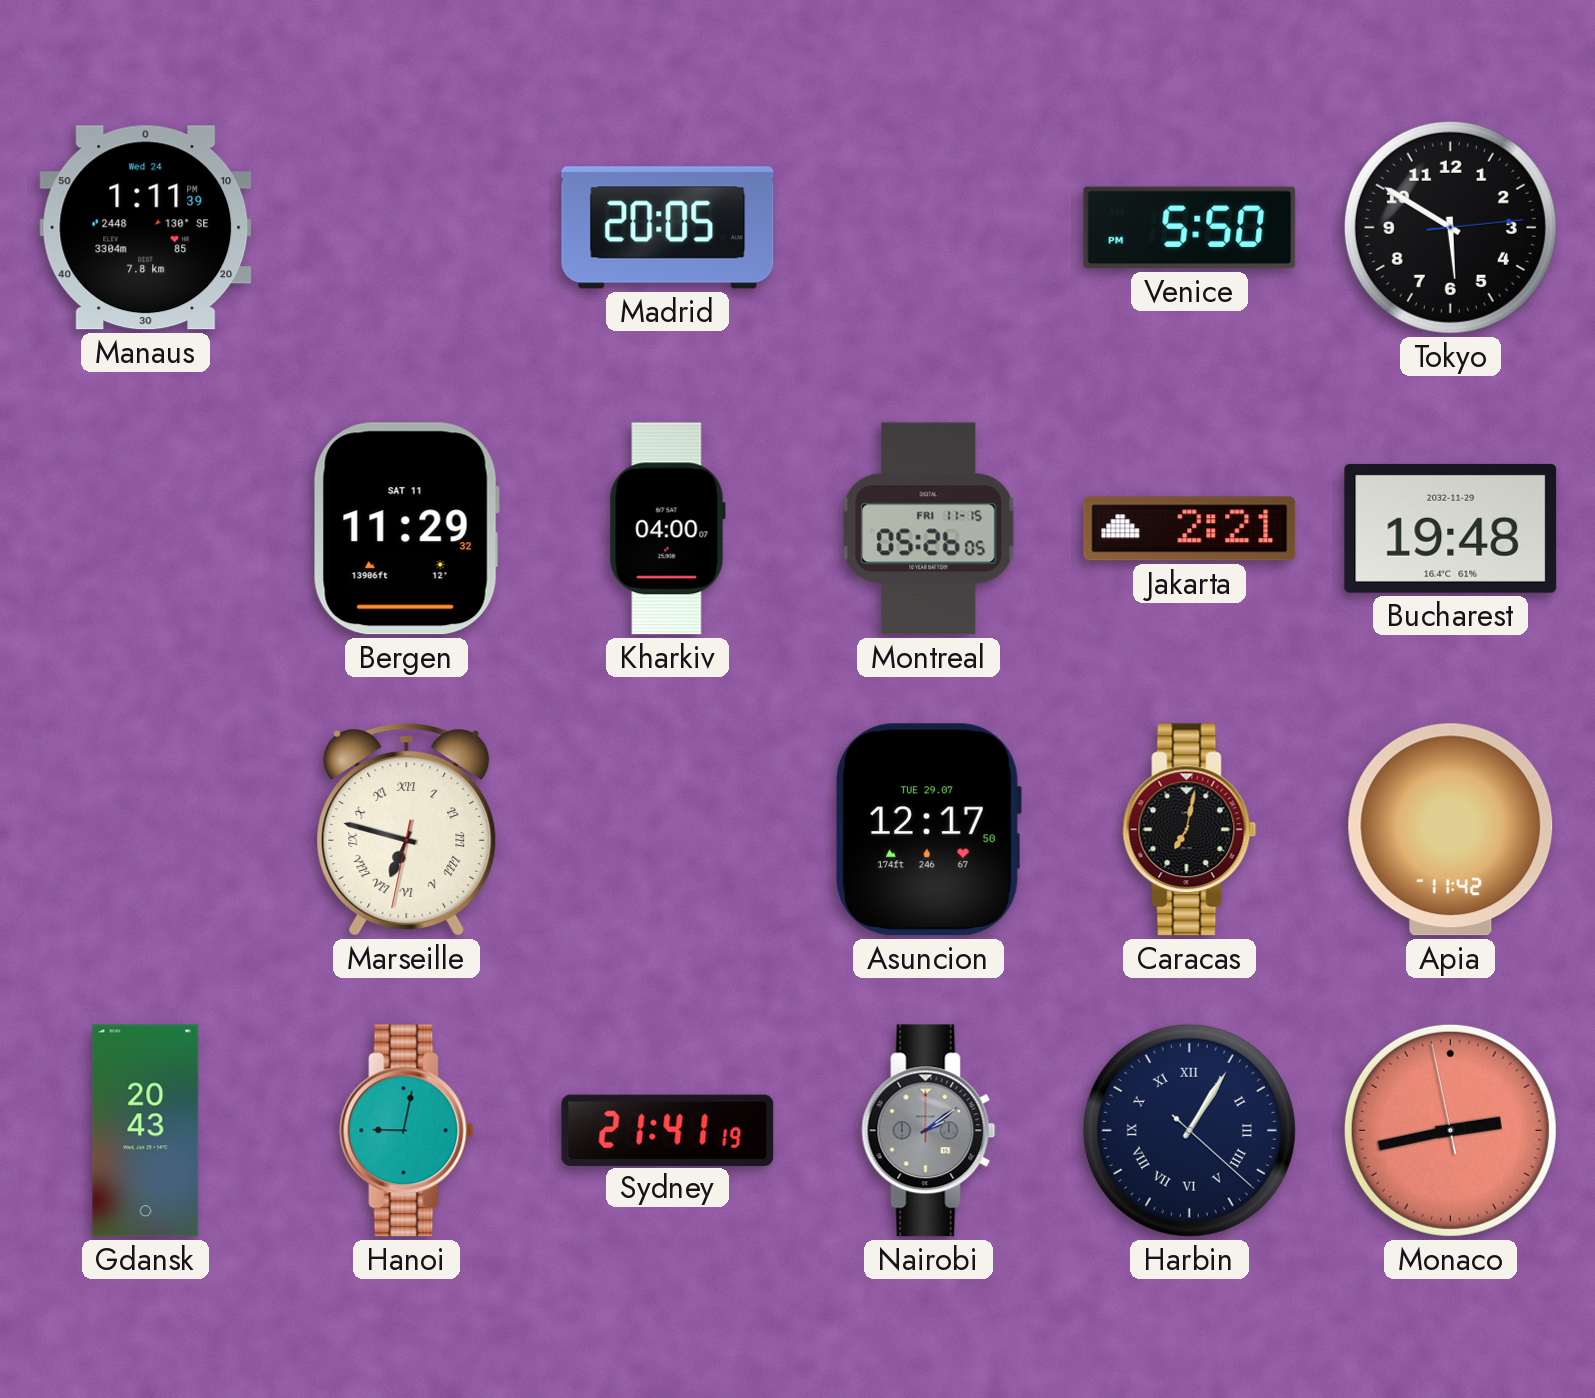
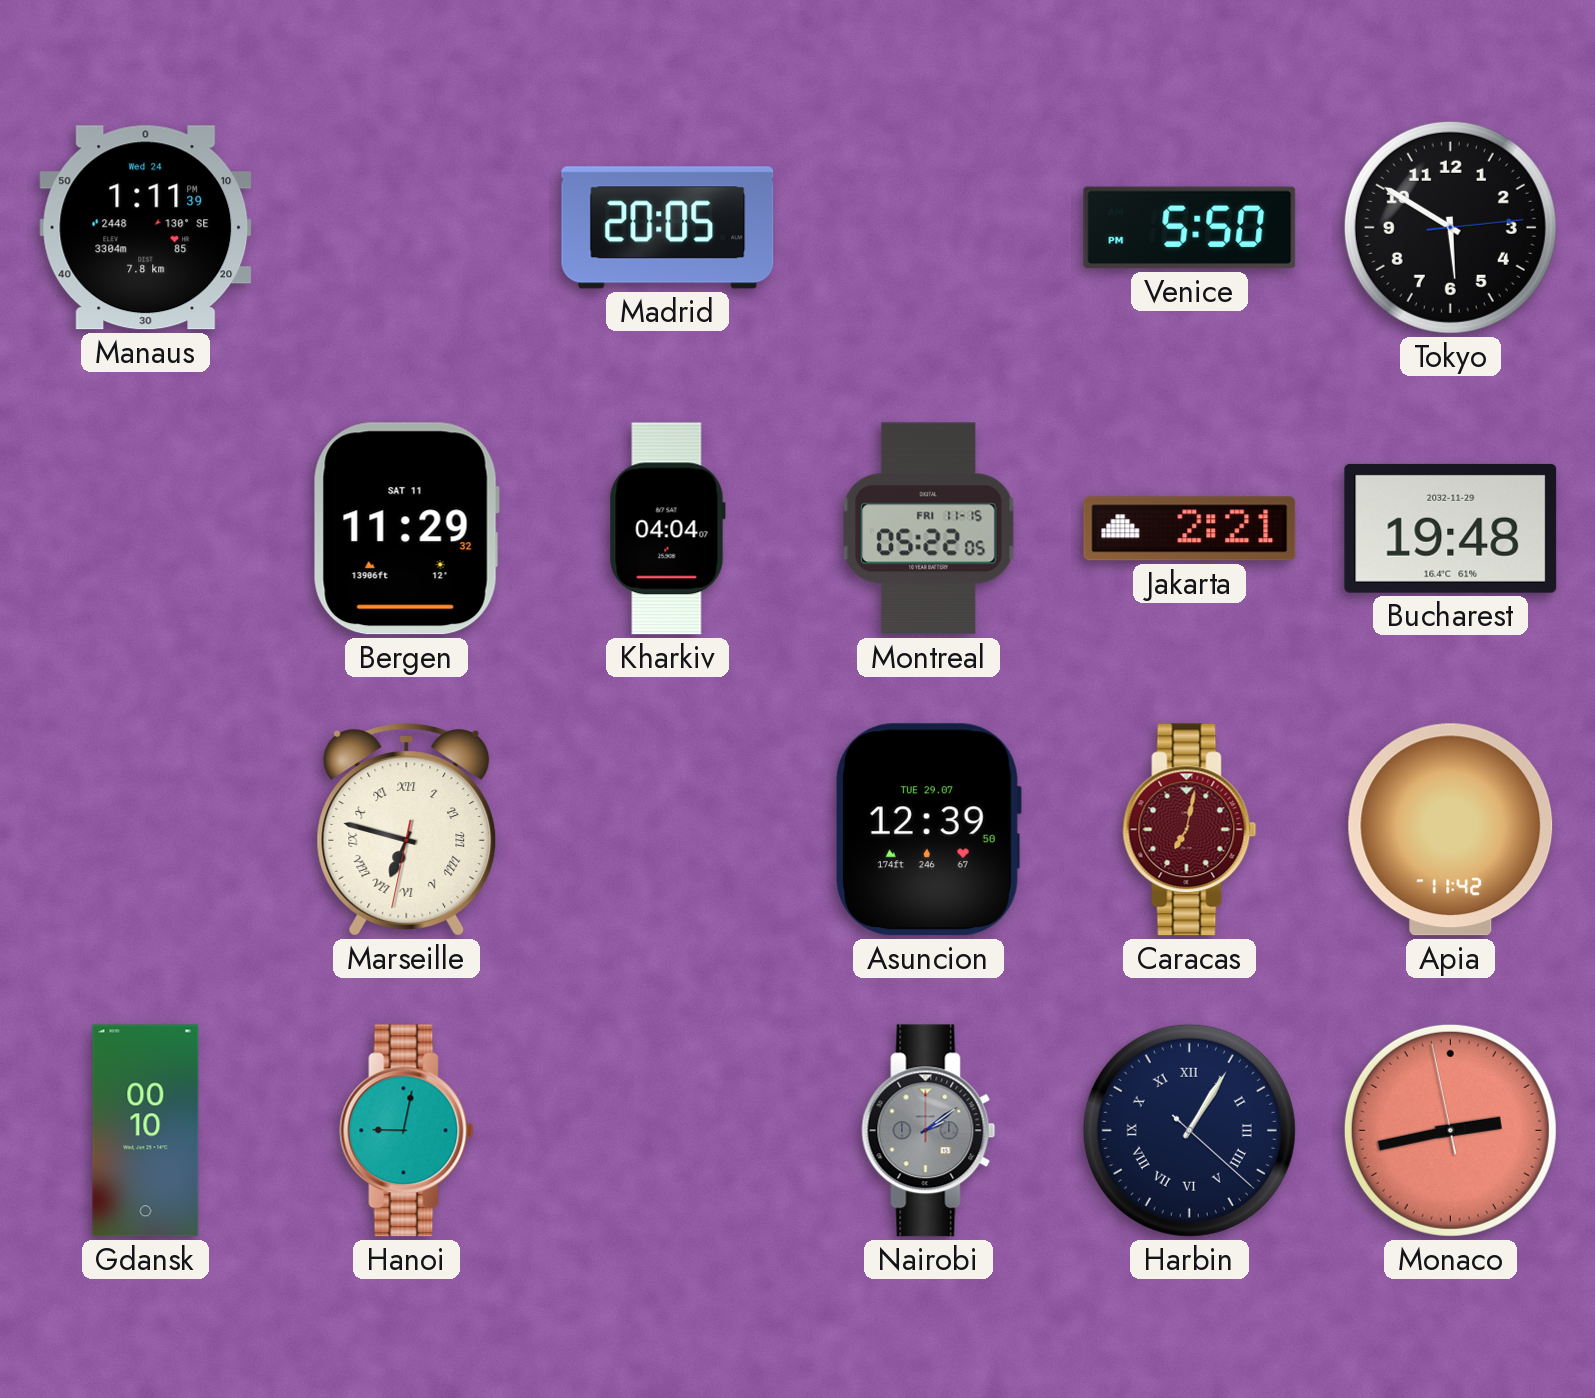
Kharkiv: 04:00 -> 04:04
Montreal: 05:26 -> 05:22
Asuncion: 12:17 -> 12:39
Caracas dial: black -> burgundy
Gdansk: 20:43 -> 00:10
Sydney: 21:41 -> none
